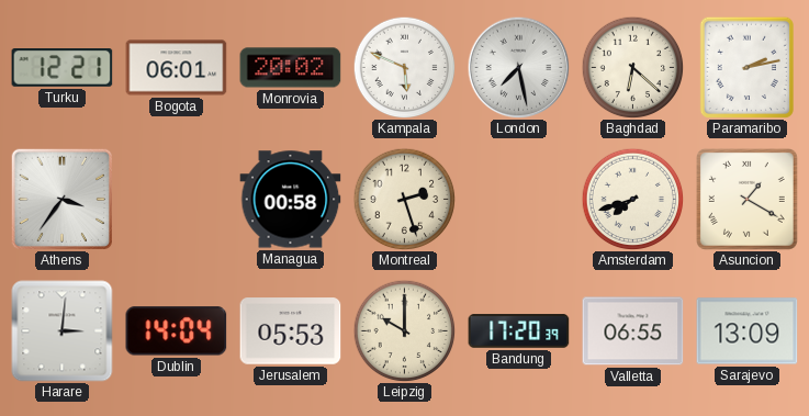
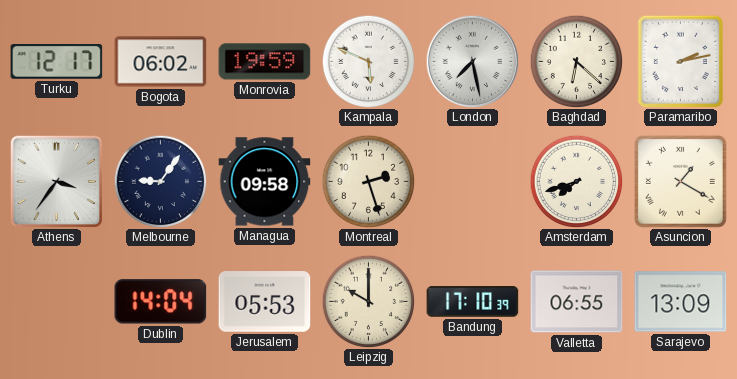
Turku: 12:21 -> 12:17
Bogota: 06:01 -> 06:02
Monrovia: 20:02 -> 19:59
Melbourne: none -> 9:06
Managua: 00:58 -> 09:58
Harare: 3:01 -> none
Bandung: 17:20 -> 17:10
